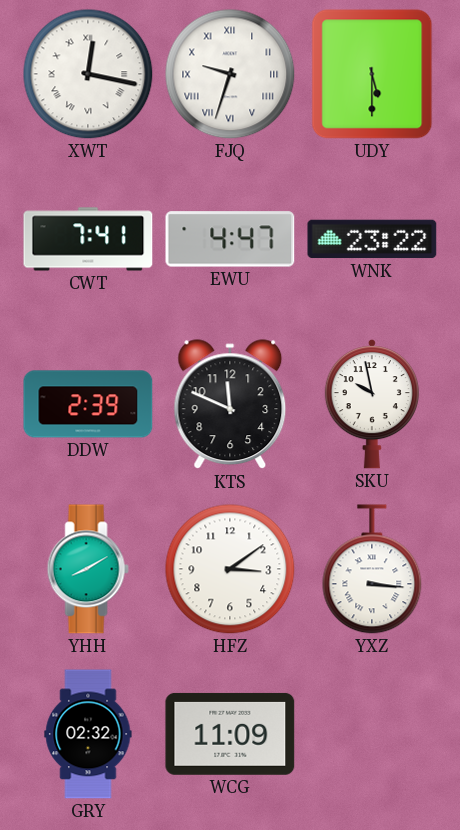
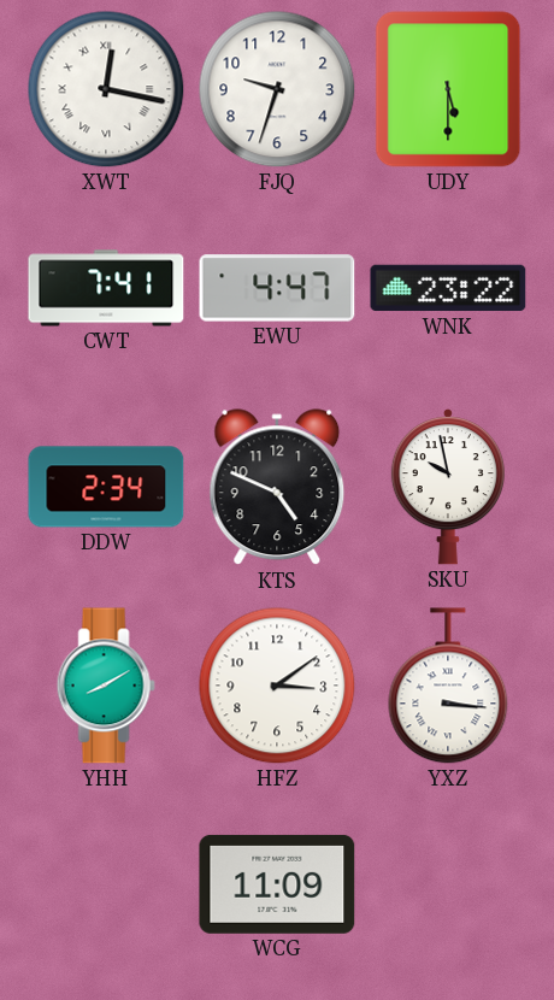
FJQ numerals: Roman -> Arabic
DDW: 2:39 -> 2:34
KTS: 11:49 -> 4:49
GRY: 02:32 -> none
